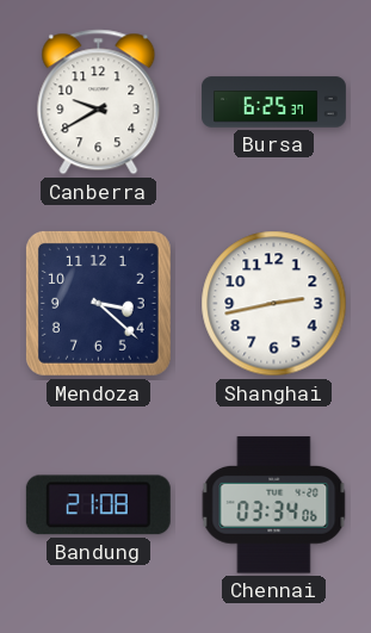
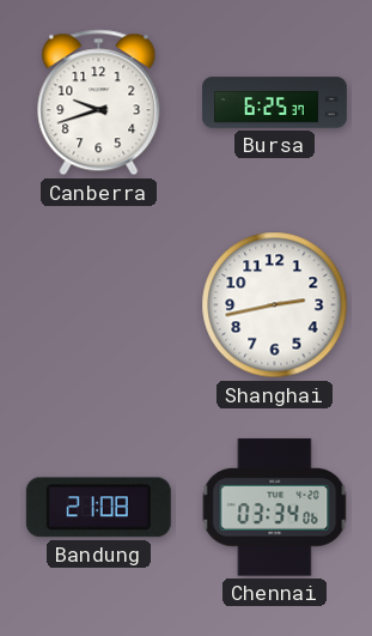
Canberra: 9:40 -> 9:42
Mendoza: 3:22 -> none
